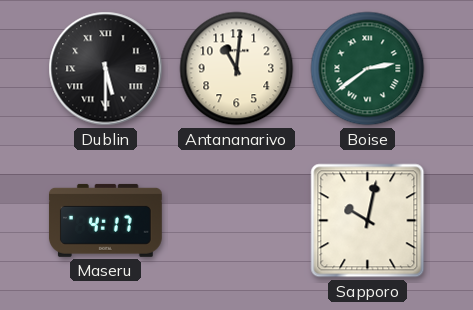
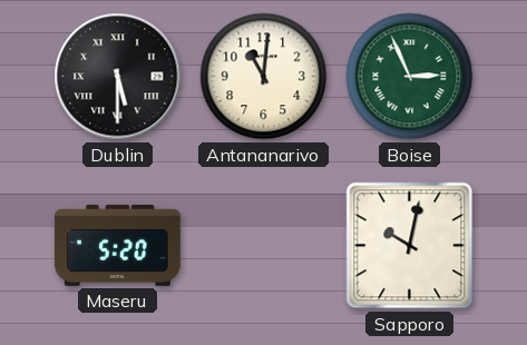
Boise: 2:39 -> 2:56
Maseru: 4:17 -> 5:20
